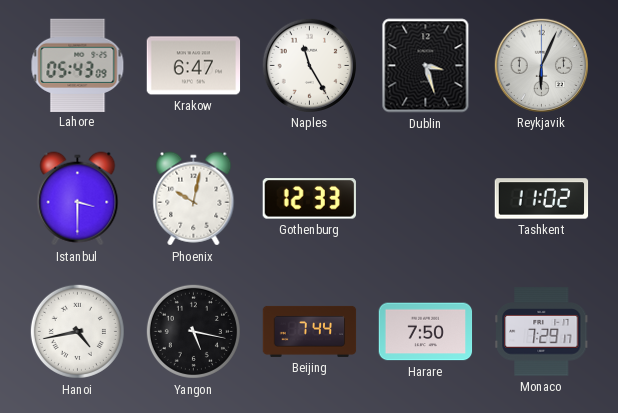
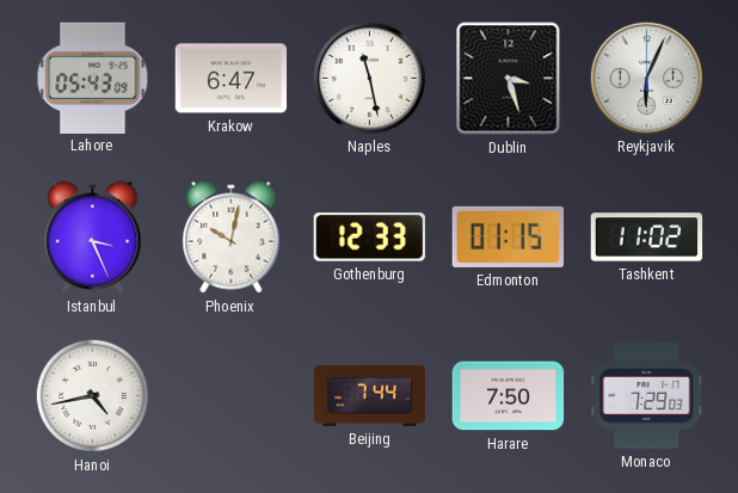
Naples: 11:25 -> 11:28
Istanbul: 3:30 -> 3:26
Edmonton: none -> 01:15
Yangon: 5:17 -> none
Monaco: 7:29:17 -> 7:29:03
